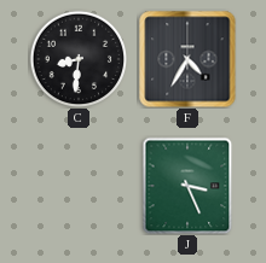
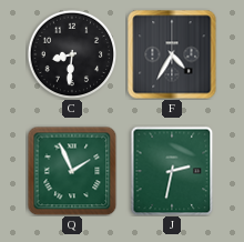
Q: none -> 1:56
J: 3:26 -> 2:32
